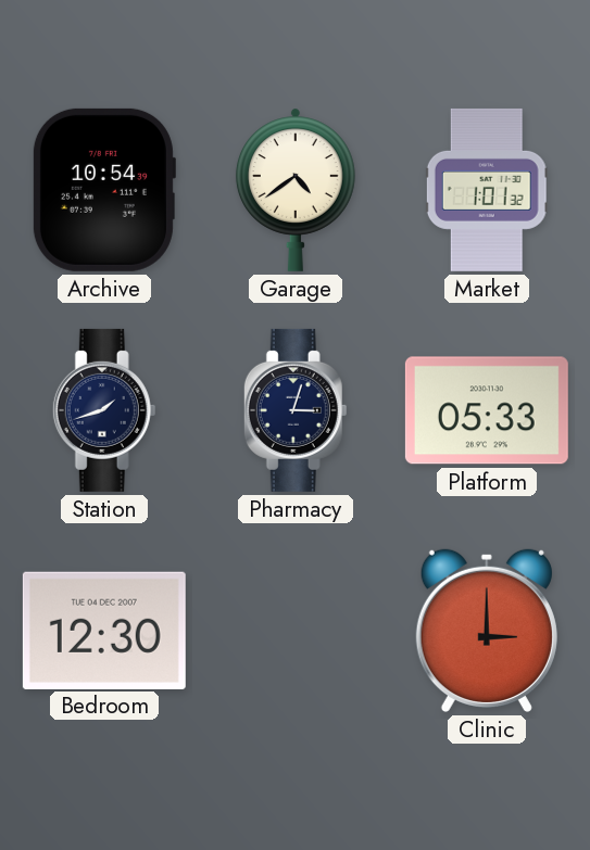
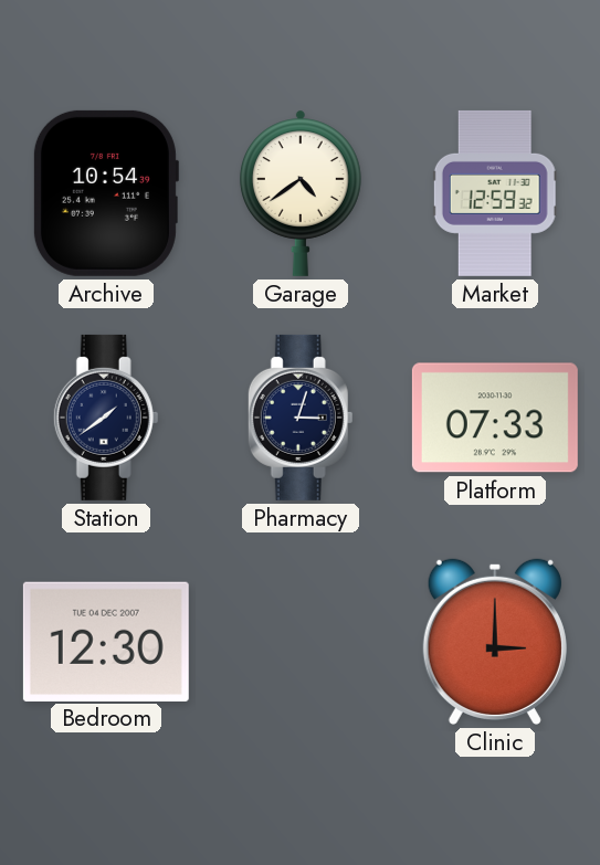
Market: 1:01 -> 12:59
Station: 1:42 -> 1:39
Platform: 05:33 -> 07:33
